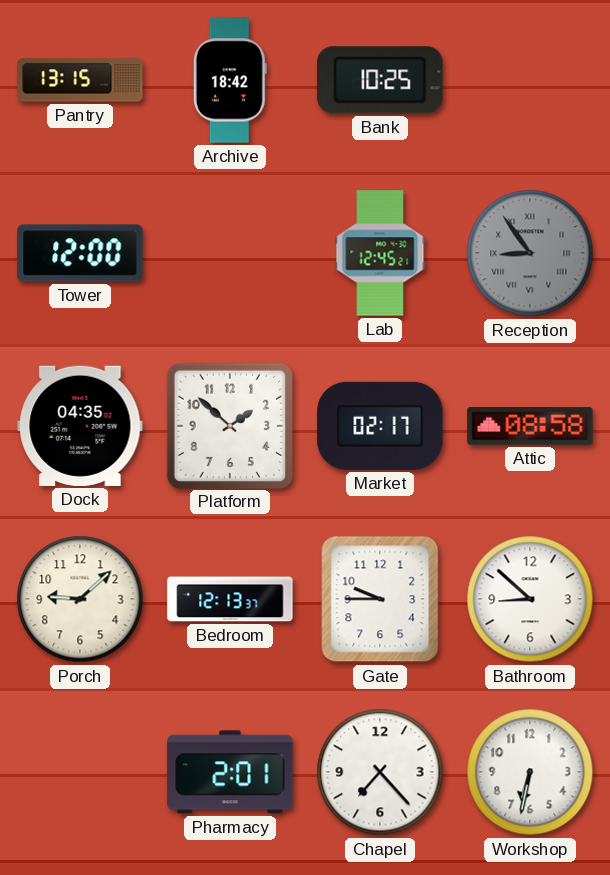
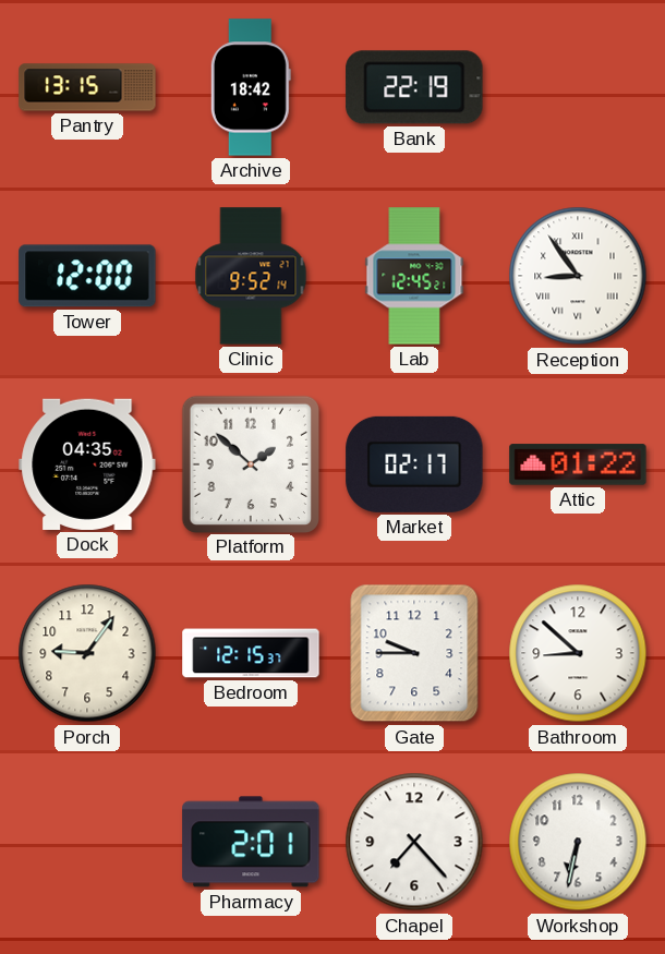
Bank: 10:25 -> 22:19
Clinic: none -> 9:52
Reception dial: grey -> white
Attic: 08:58 -> 01:22
Porch: 9:08 -> 9:06
Bedroom: 12:13 -> 12:15
